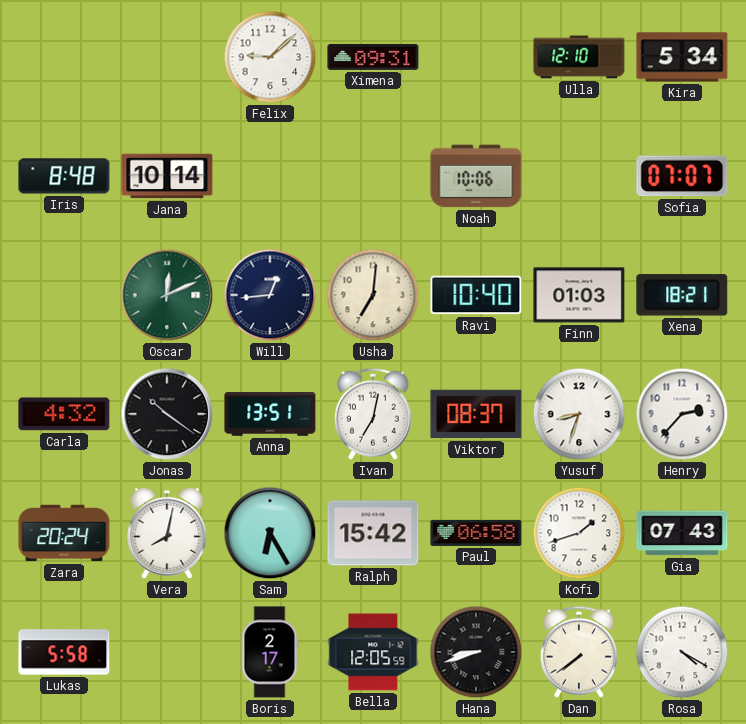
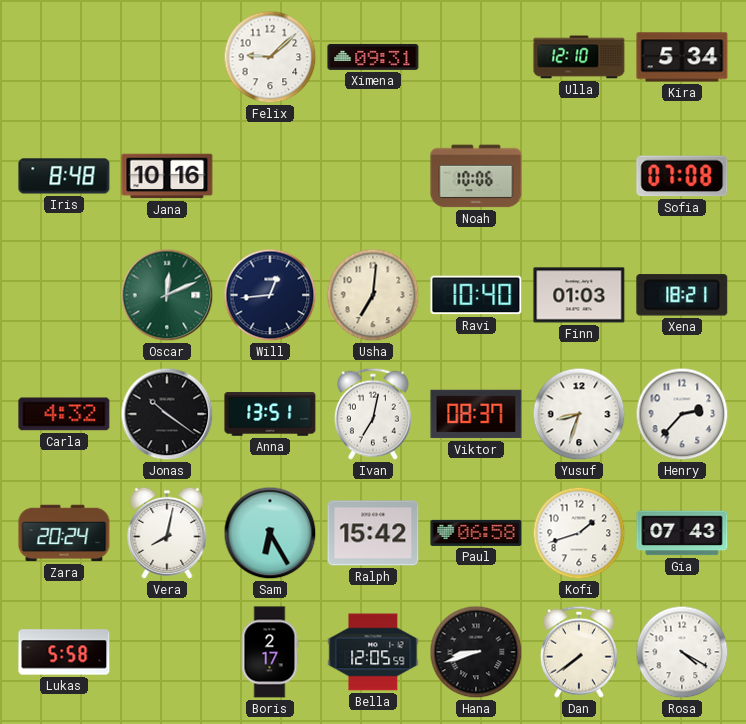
Jana: 10:14 -> 10:16
Sofia: 07:07 -> 07:08
